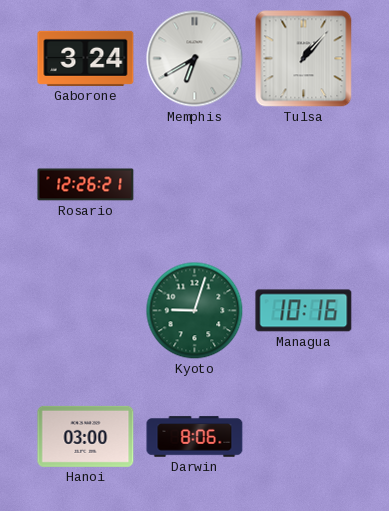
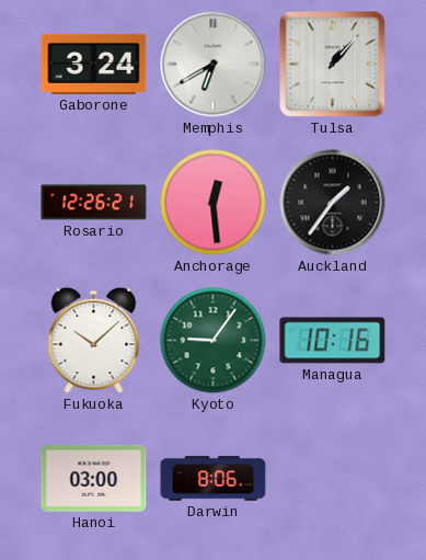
Anchorage: none -> 12:29
Auckland: none -> 1:36
Fukuoka: none -> 10:08
Kyoto: 9:03 -> 9:06
